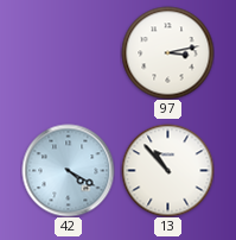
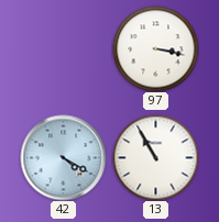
97: 3:13 -> 3:17
13: 10:53 -> 10:55
